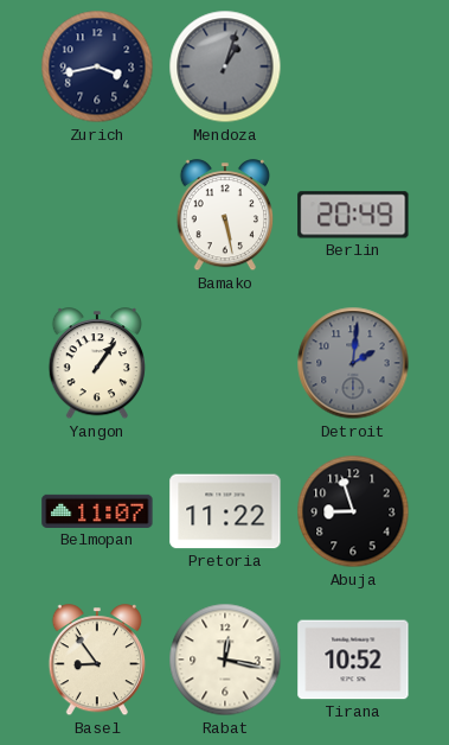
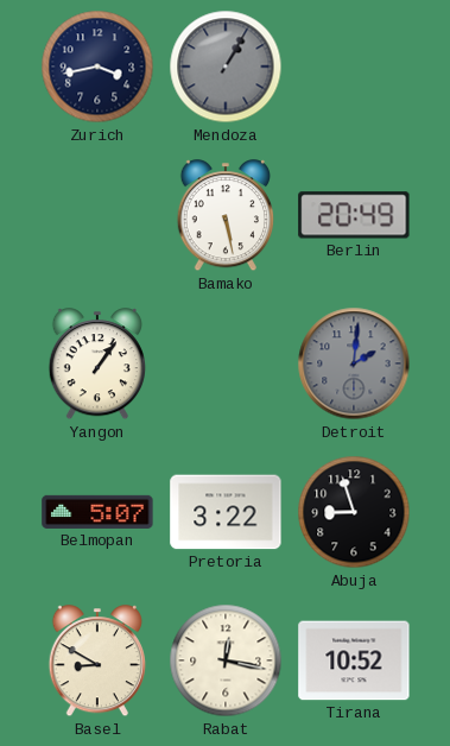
Mendoza: 1:03 -> 1:05
Belmopan: 11:07 -> 5:07
Pretoria: 11:22 -> 3:22
Basel: 8:54 -> 8:50
